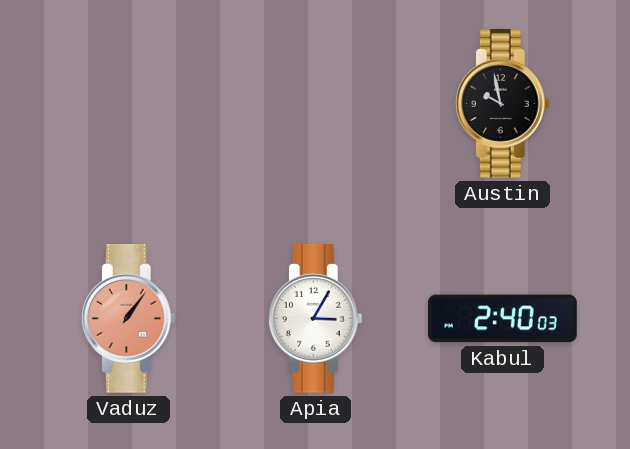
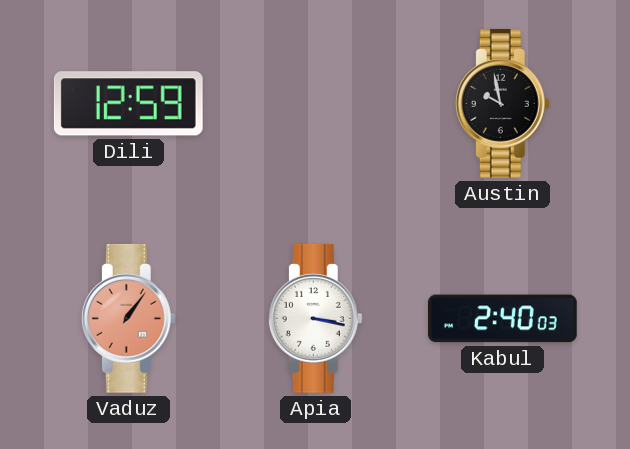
Dili: none -> 12:59
Apia: 3:05 -> 3:17
